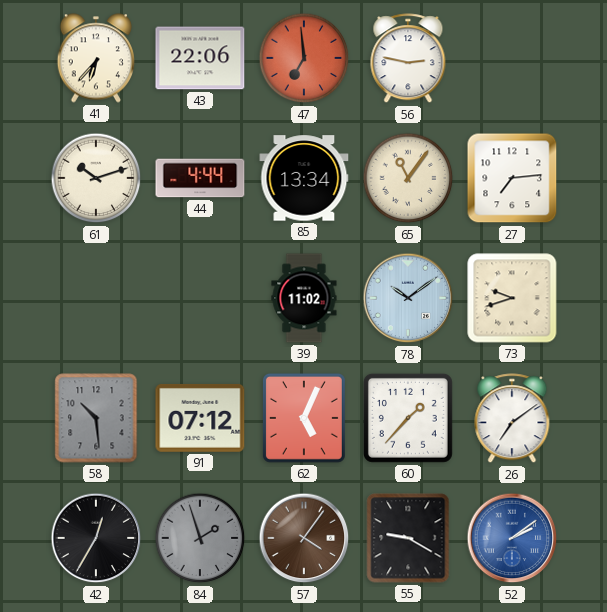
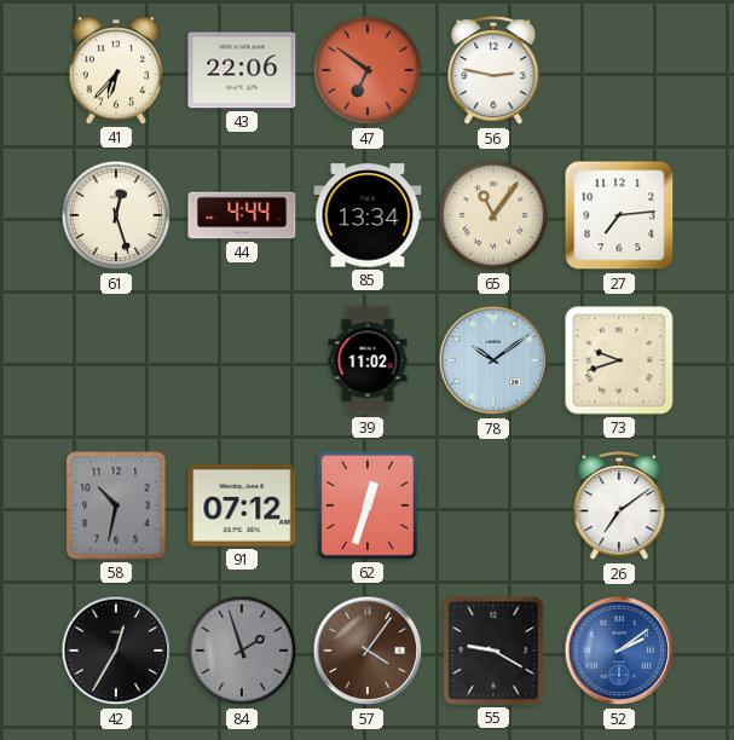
47: 6:59 -> 6:51
61: 10:12 -> 12:27
58: 10:29 -> 10:32
62: 5:04 -> 12:33
60: 1:37 -> none
